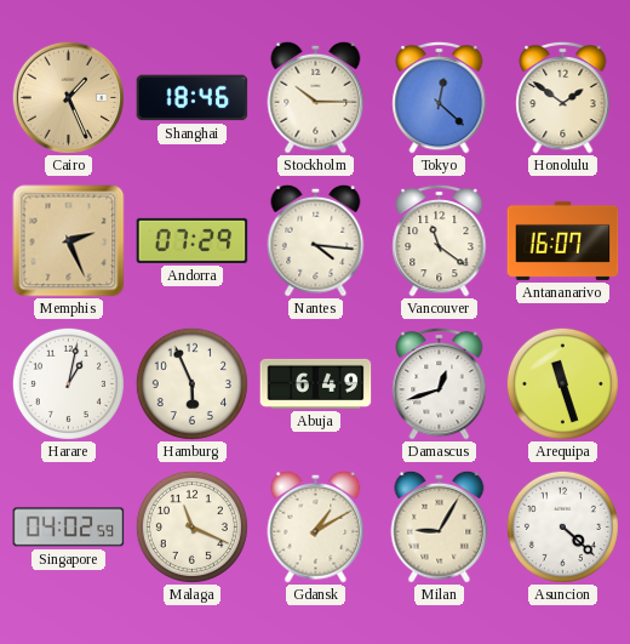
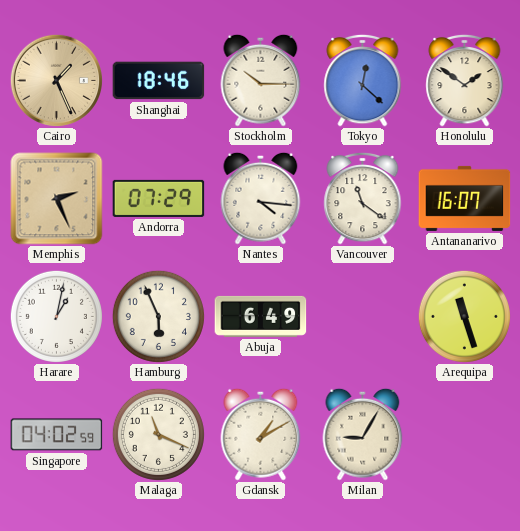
Damascus: 12:42 -> none
Asuncion: 4:22 -> none
